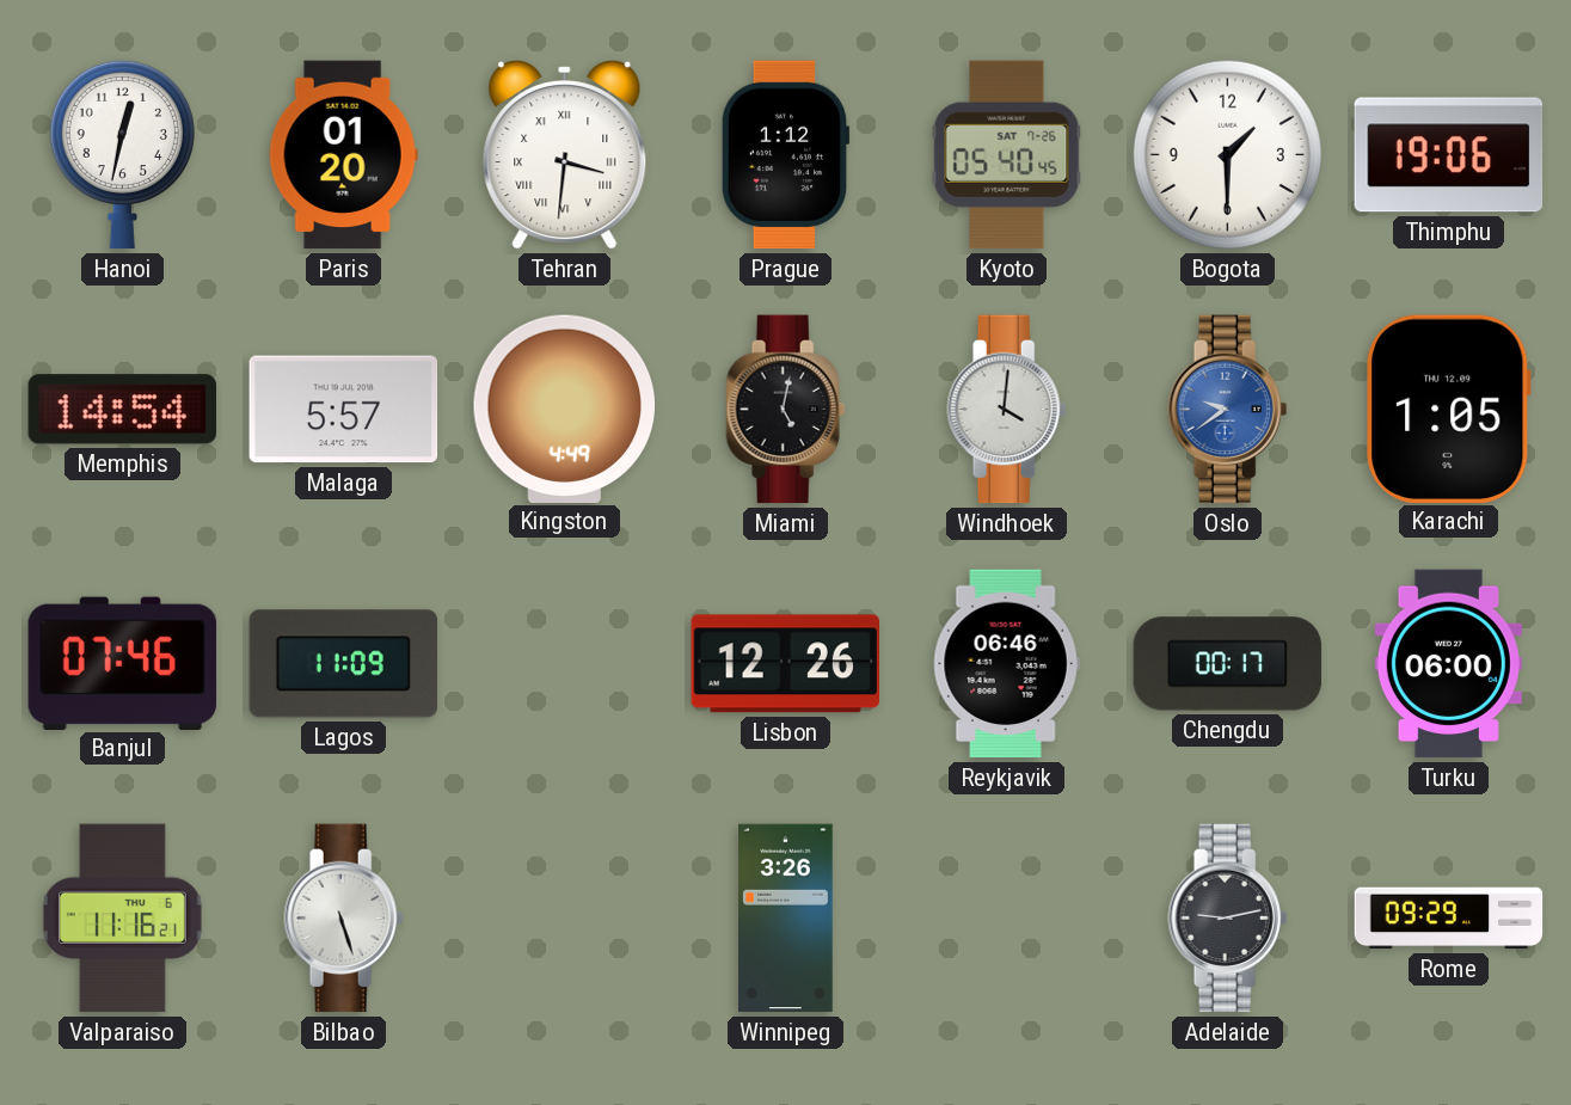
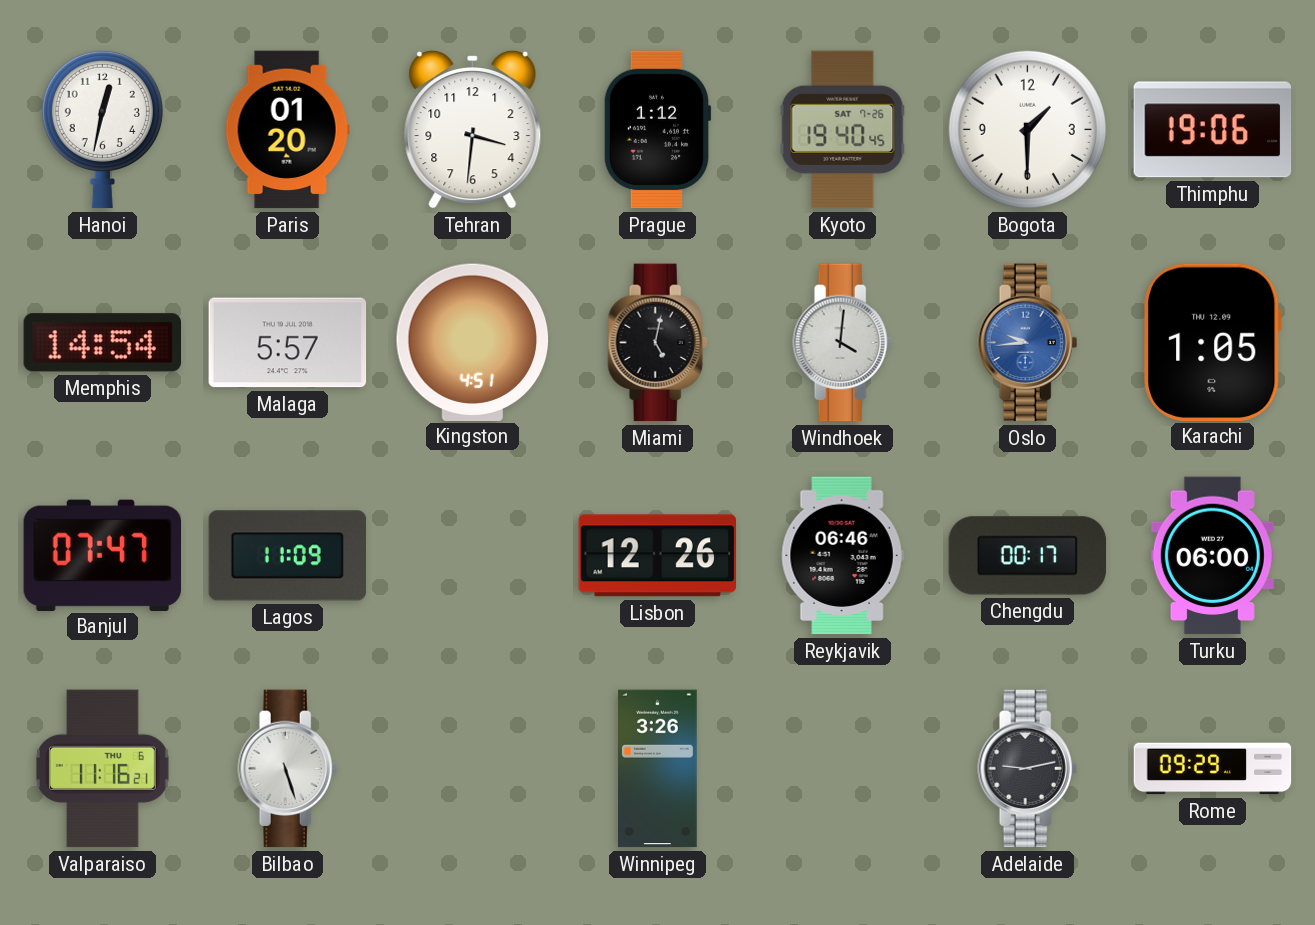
Tehran numerals: Roman -> Arabic
Kyoto: 05:40 -> 19:40
Kingston: 4:49 -> 4:51
Oslo: 9:39 -> 9:44
Banjul: 07:46 -> 07:47
